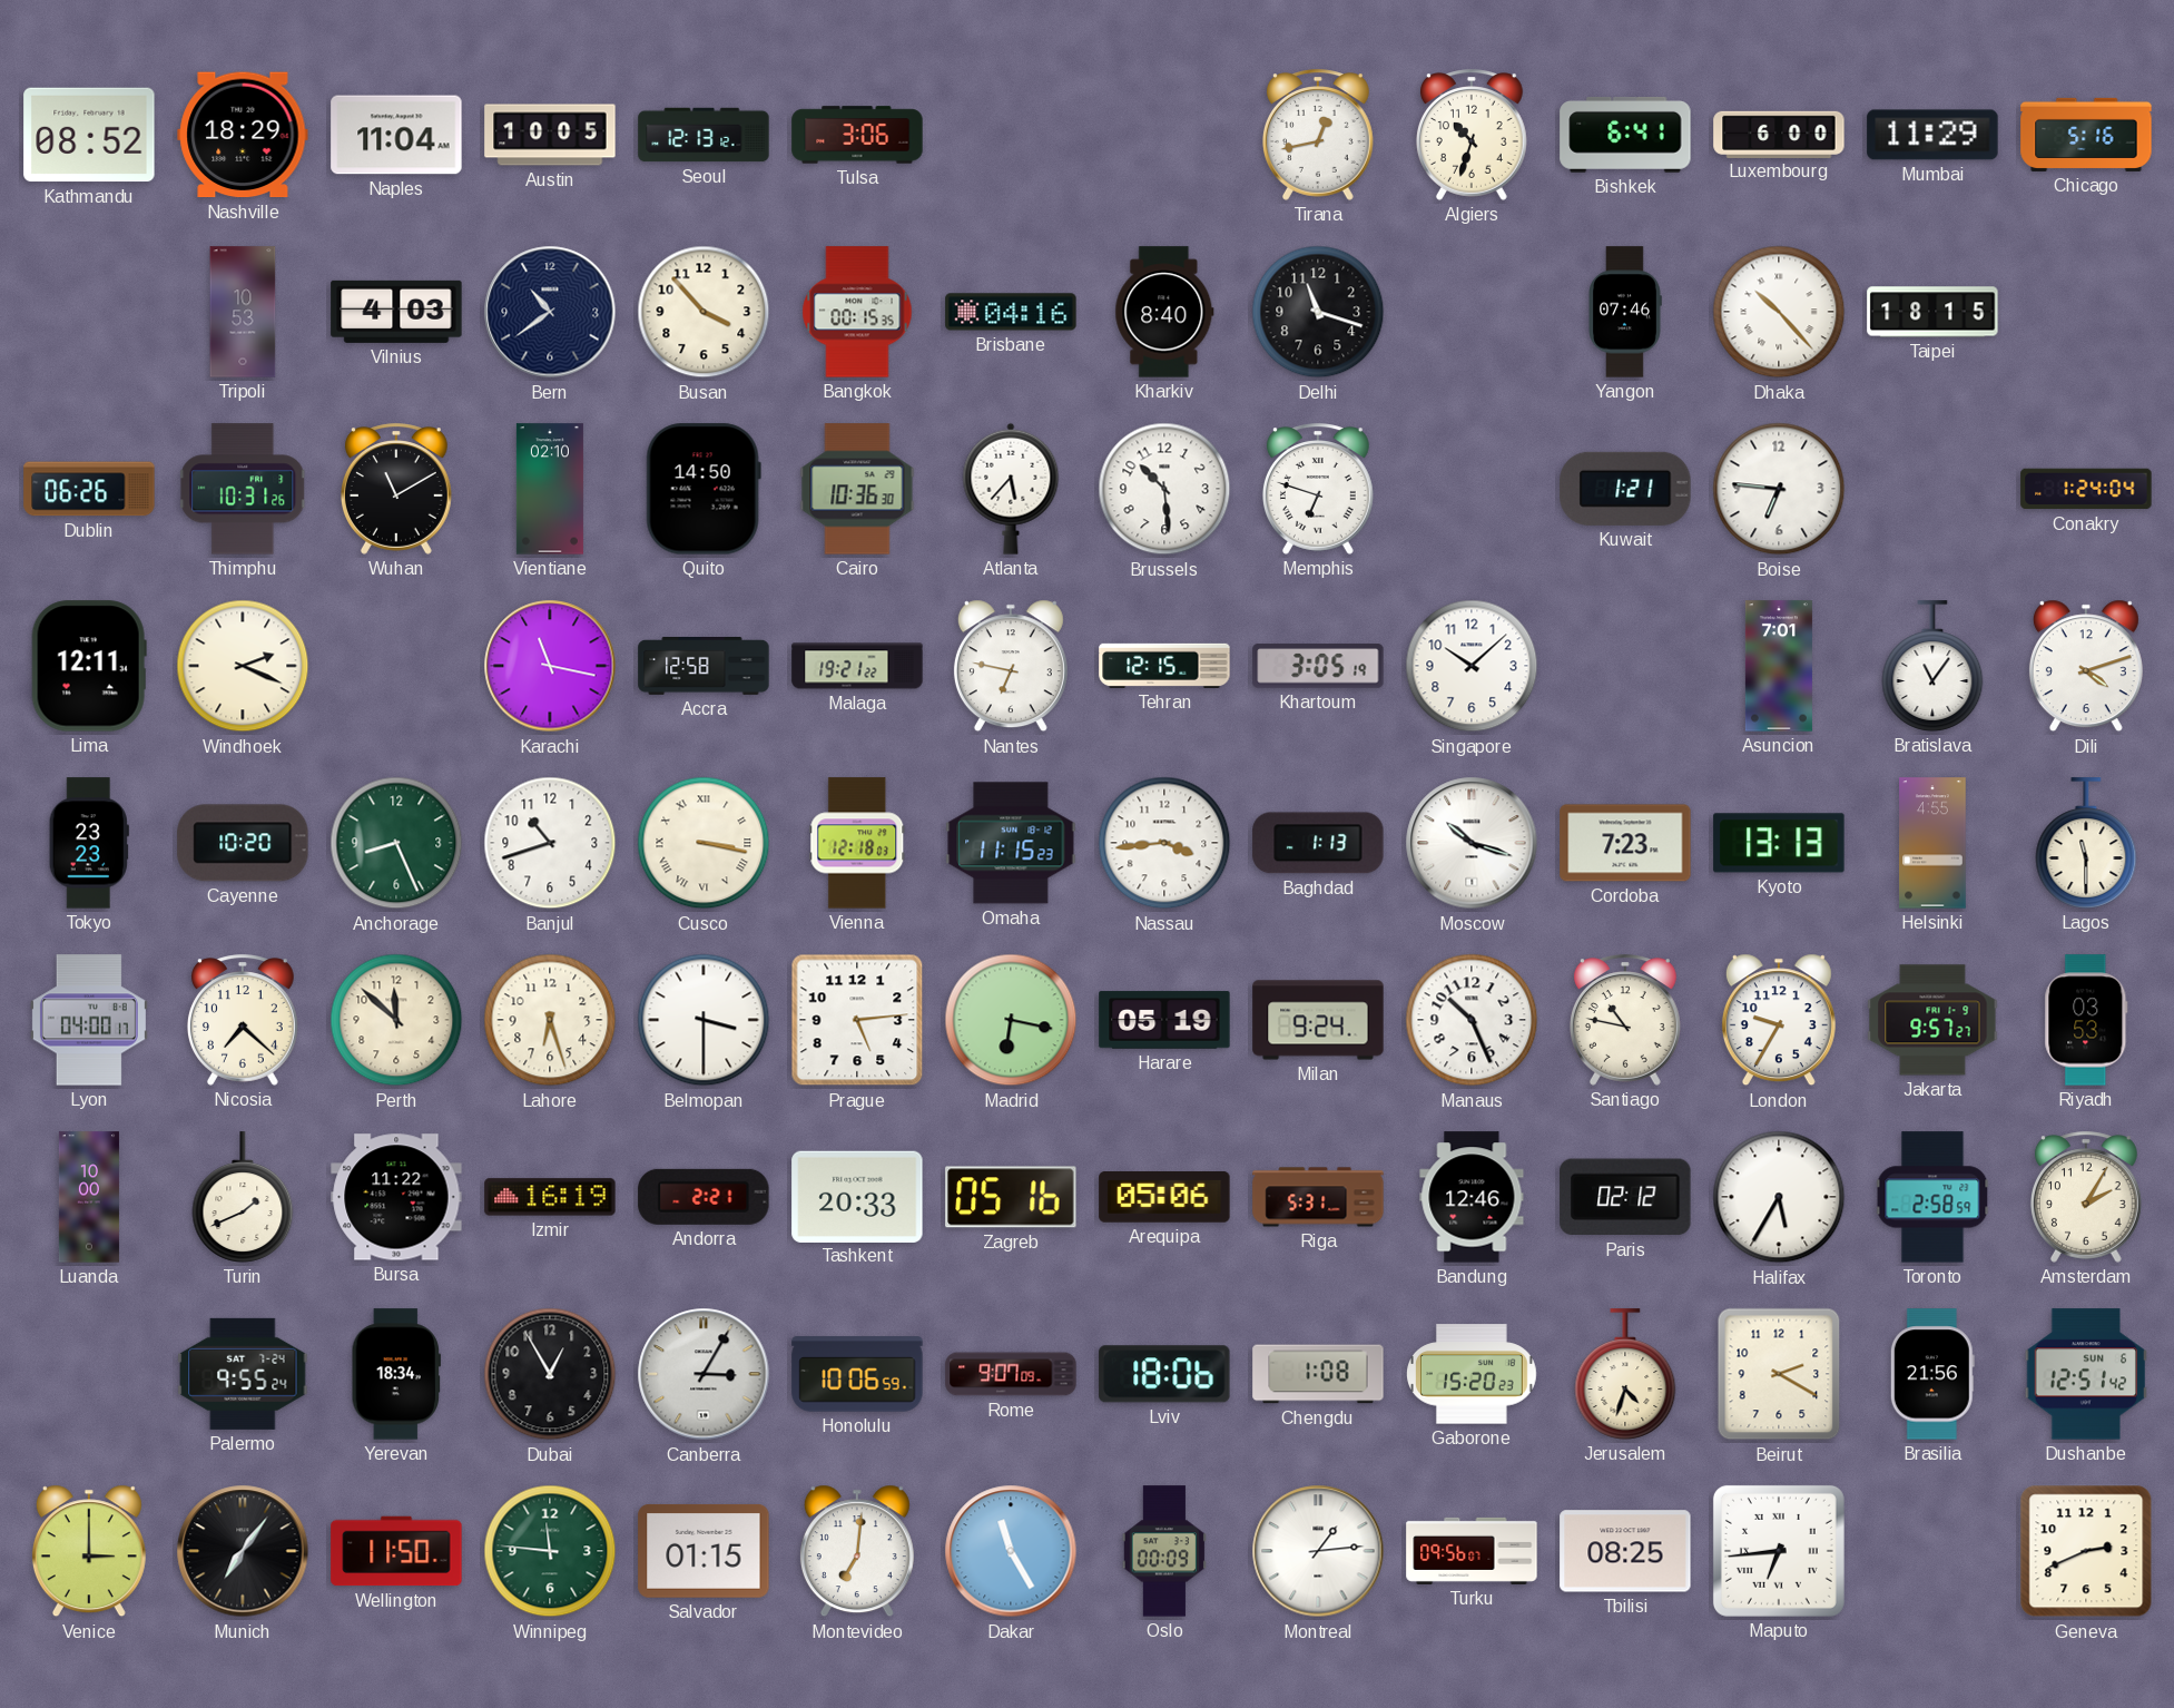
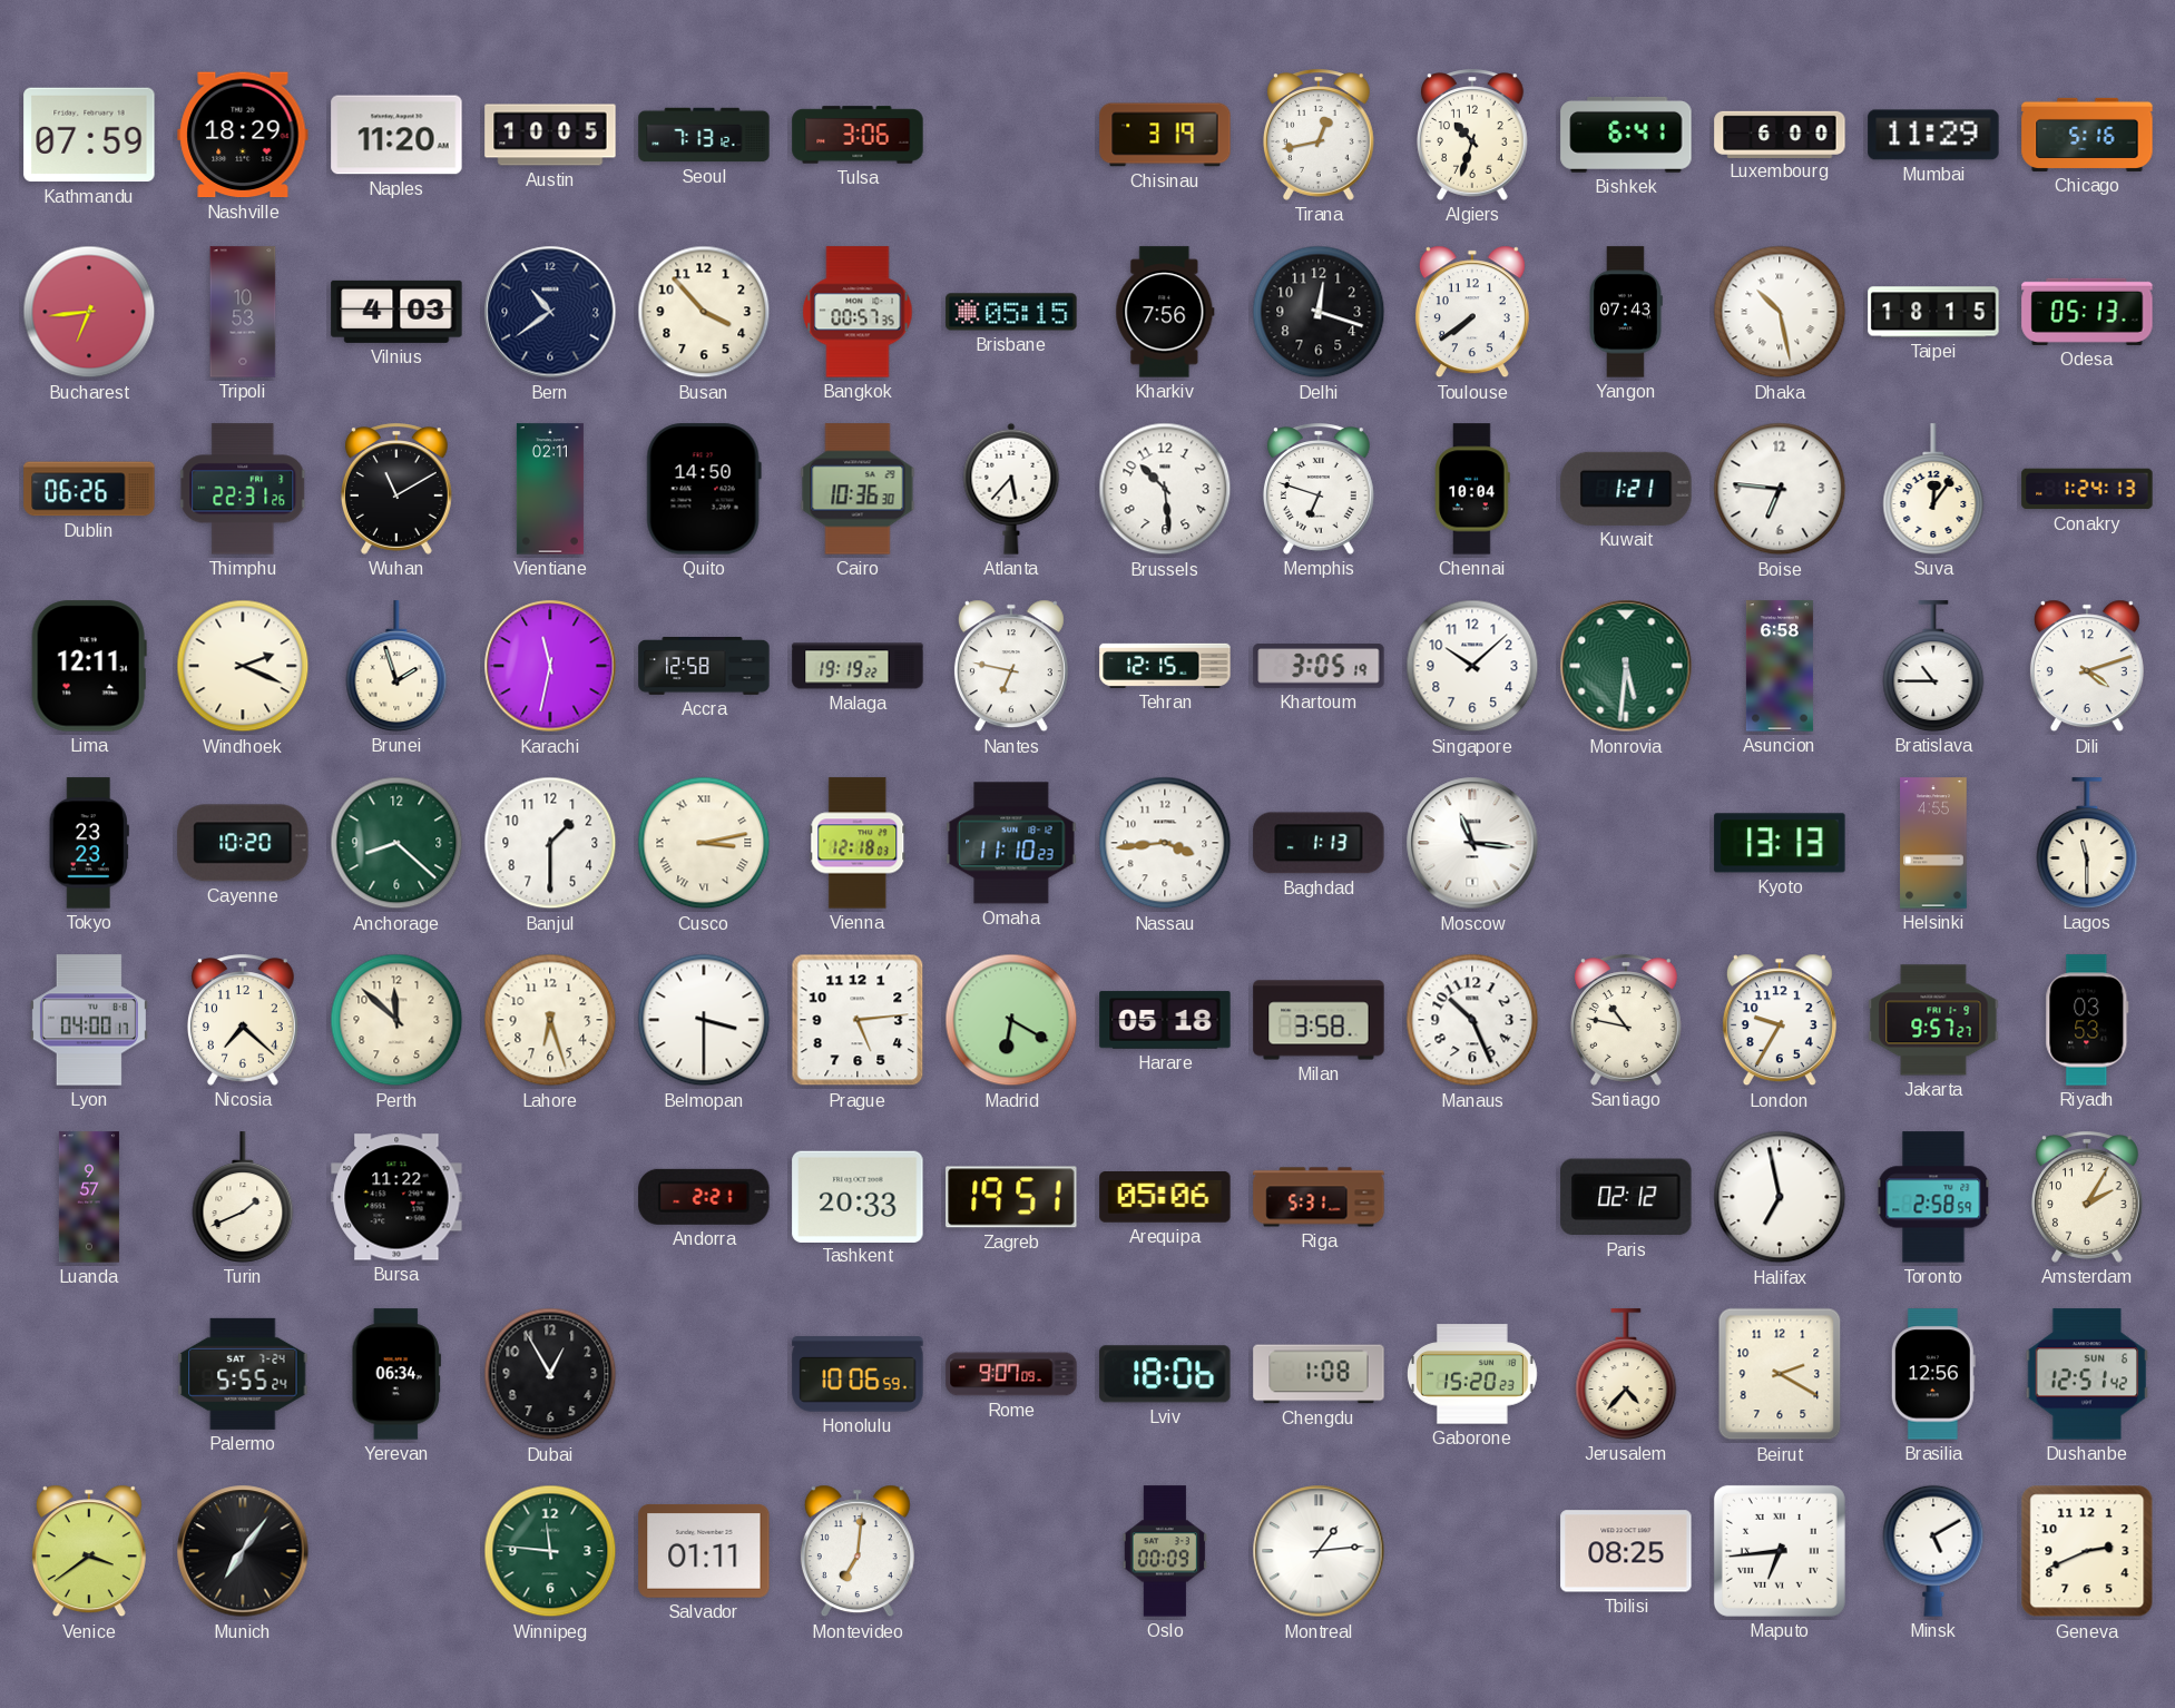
Kathmandu: 08:52 -> 07:59
Naples: 11:04 -> 11:20
Seoul: 12:13 -> 7:13
Chisinau: none -> 3:19
Bucharest: none -> 6:44
Bangkok: 00:15 -> 00:57
Brisbane: 04:16 -> 05:15
Kharkiv: 8:40 -> 7:56
Delhi: 11:18 -> 12:18
Toulouse: none -> 7:39
Yangon: 07:46 -> 07:43
Dhaka: 10:23 -> 10:28
Odesa: none -> 05:13
Thimphu: 10:31 -> 22:31
Vientiane: 02:10 -> 02:11
Chennai: none -> 10:04
Suva: none -> 12:06
Conakry: 1:24:04 -> 1:24:13
Brunei: none -> 1:57
Karachi: 11:17 -> 11:32
Malaga: 19:21 -> 19:19
Monrovia: none -> 5:31
Asuncion: 7:01 -> 6:58
Bratislava: 11:06 -> 10:45
Anchorage: 8:26 -> 8:22
Banjul: 10:42 -> 1:30
Cusco: 3:17 -> 3:13
Omaha: 11:15 -> 11:10
Moscow: 10:18 -> 11:16
Cordoba: 7:23 -> none
Madrid: 6:17 -> 6:20
Harare: 05:19 -> 05:18
Milan: 9:24 -> 3:58
Luanda: 10:00 -> 9:57
Izmir: 16:19 -> none
Zagreb: 05:16 -> 19:51
Bandung: 12:46 -> none
Halifax: 5:35 -> 6:58
Palermo: 9:55 -> 5:55
Yerevan: 18:34 -> 06:34
Canberra: 3:05 -> none
Jerusalem: 4:33 -> 4:37
Brasilia: 21:56 -> 12:56
Venice: 3:00 -> 3:39
Wellington: 11:50 -> none
Salvador: 01:15 -> 01:11
Dakar: 11:25 -> none
Turku: 09:56 -> none
Minsk: none -> 5:10
